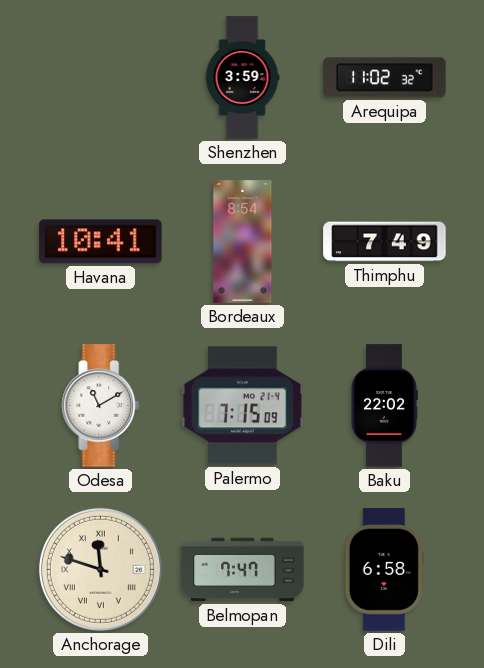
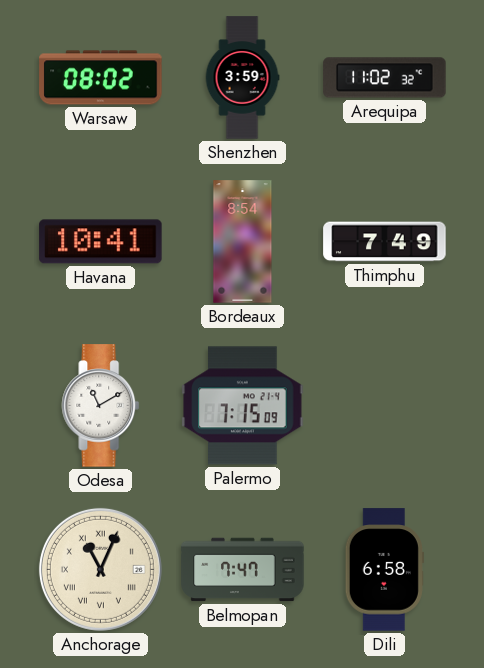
Warsaw: none -> 08:02
Baku: 22:02 -> none
Anchorage: 11:48 -> 11:04
